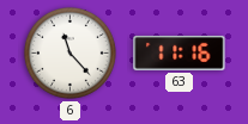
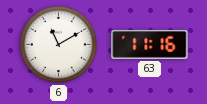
6: 11:23 -> 11:10
